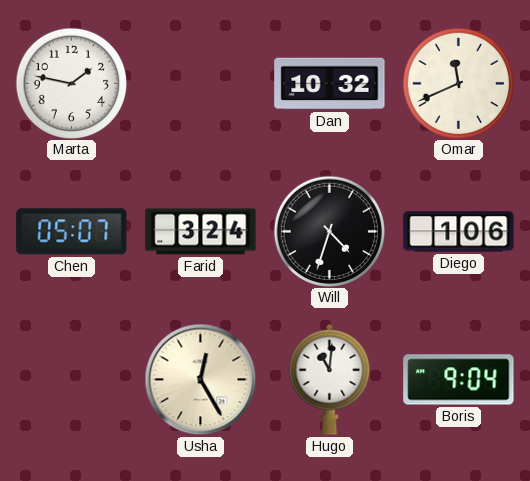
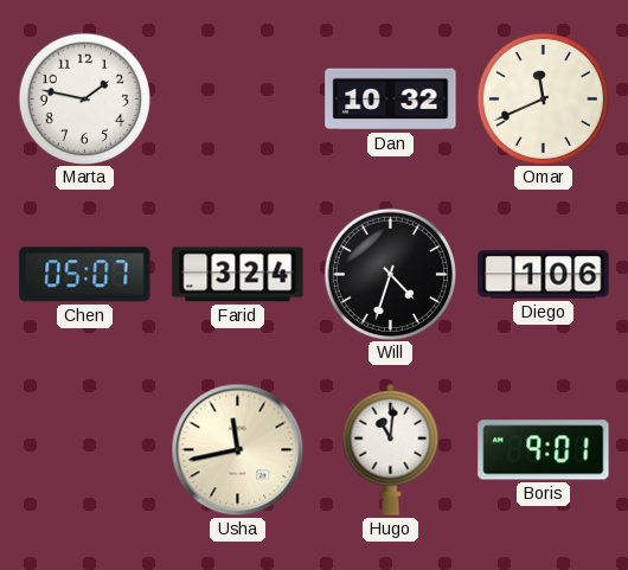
Usha: 12:25 -> 11:43
Boris: 9:04 -> 9:01
